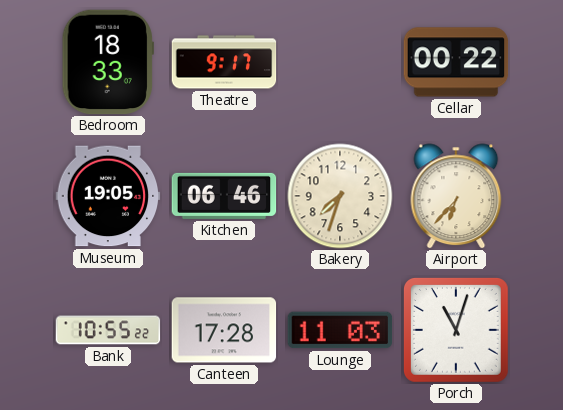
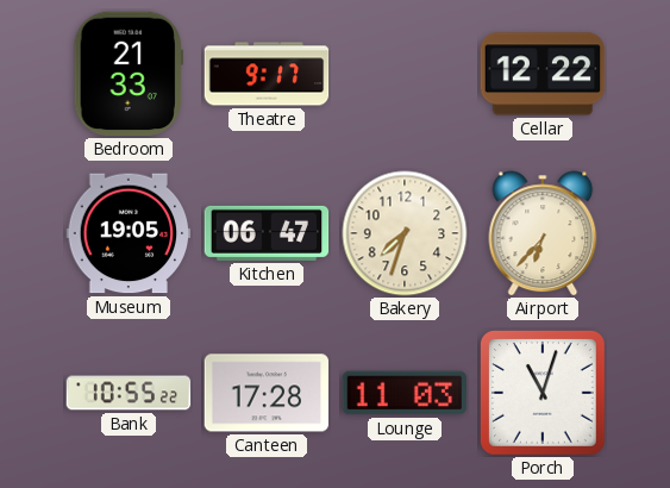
Bedroom: 18:33 -> 21:33
Cellar: 00:22 -> 12:22
Kitchen: 06:46 -> 06:47
